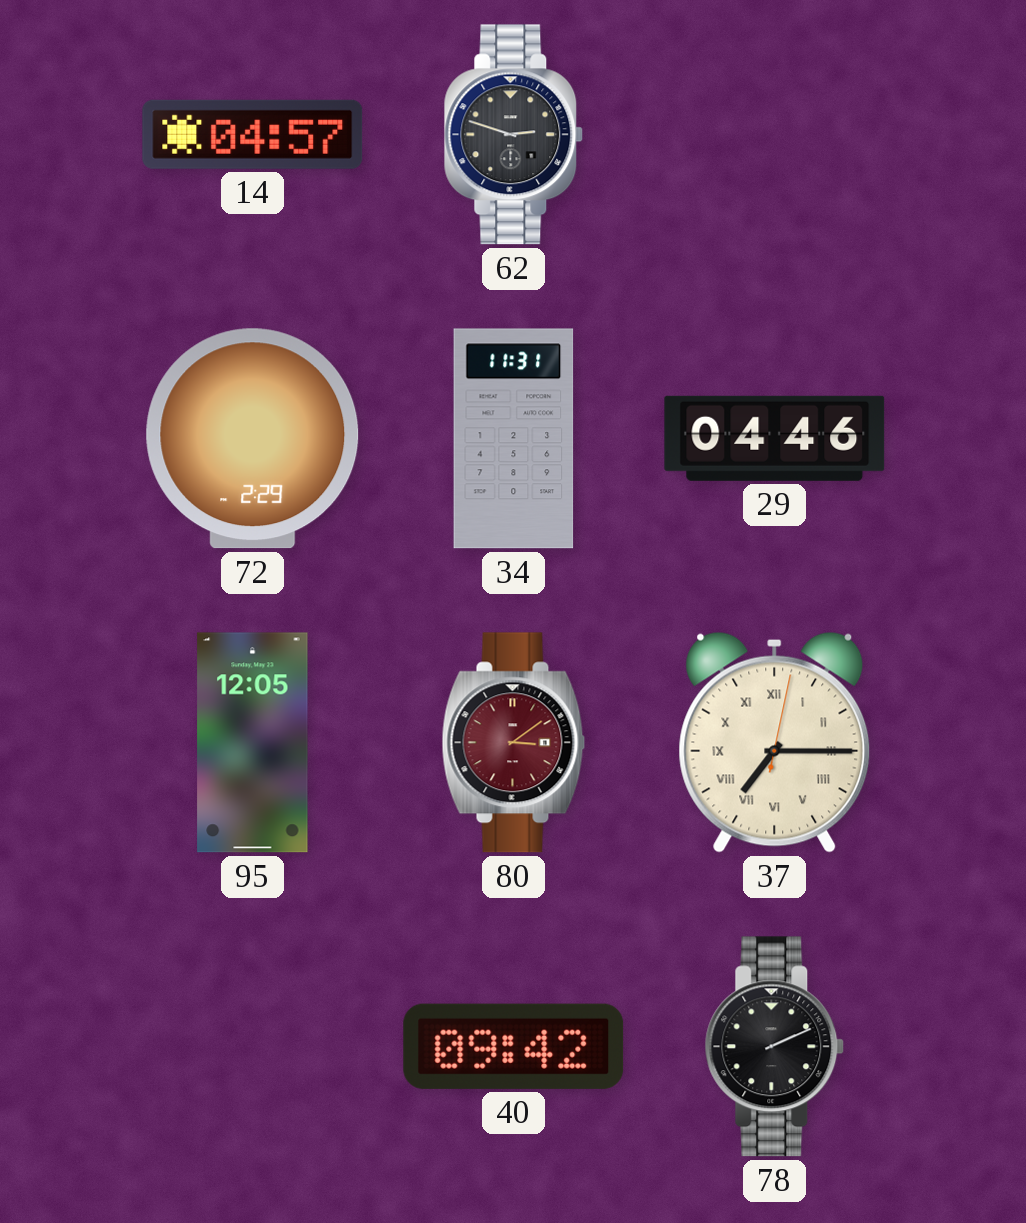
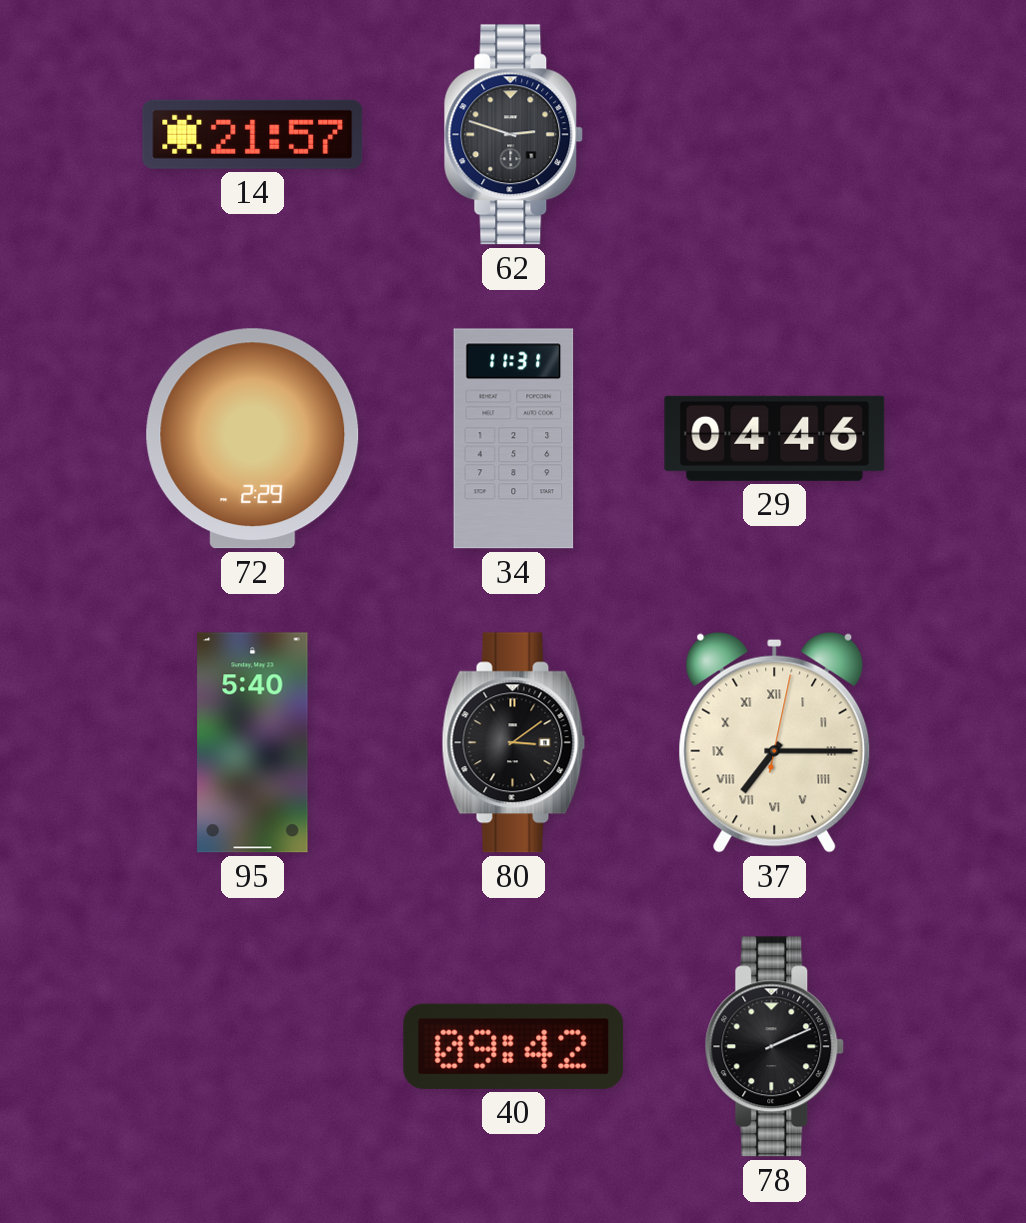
14: 04:57 -> 21:57
95: 12:05 -> 5:40
80 dial: burgundy -> black
